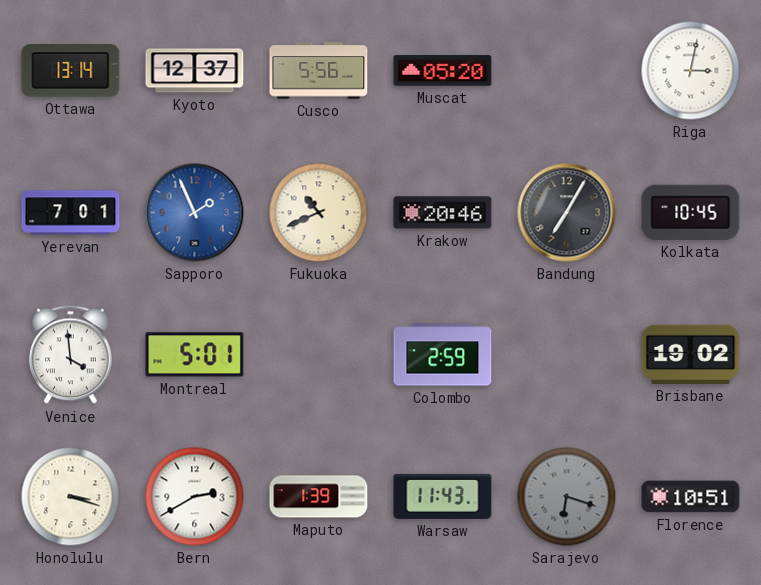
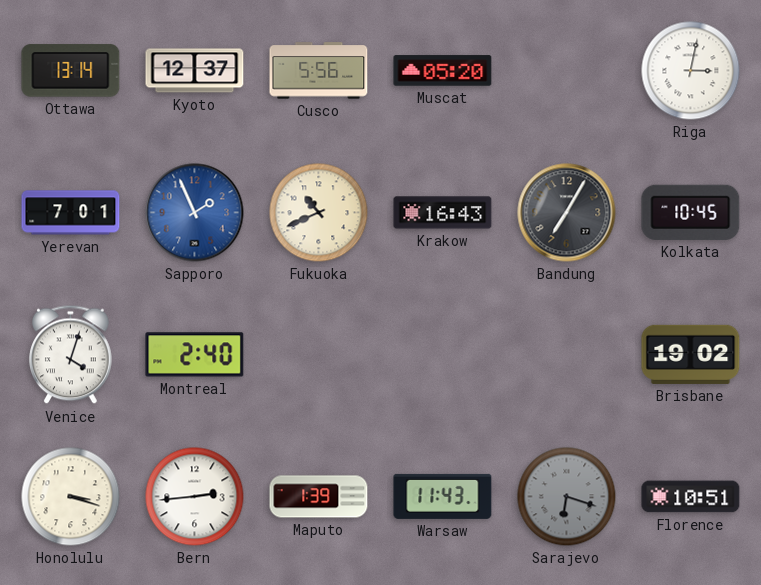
Krakow: 20:46 -> 16:43
Venice: 3:59 -> 4:03
Montreal: 5:01 -> 2:40
Colombo: 2:59 -> none
Bern: 2:40 -> 2:44
